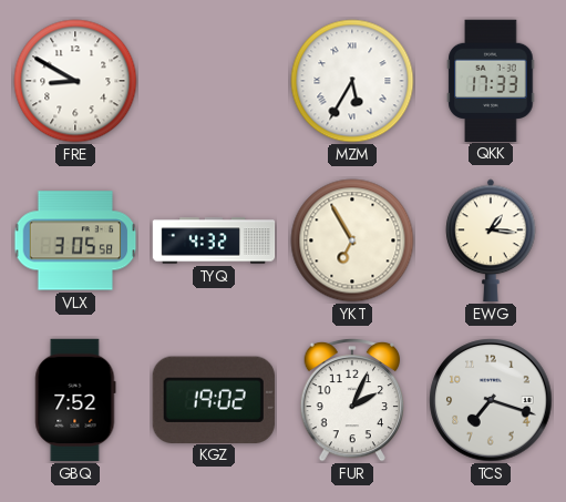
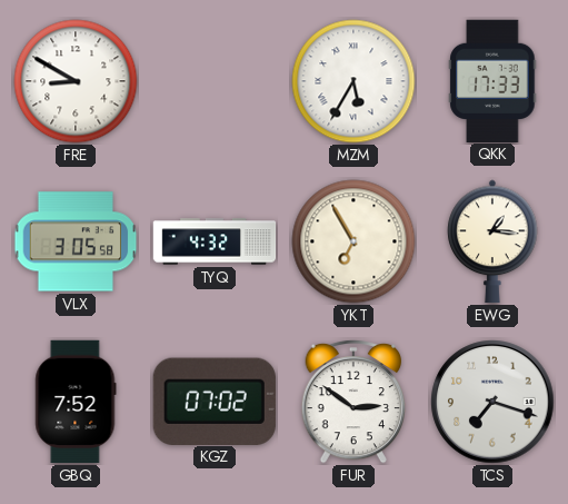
KGZ: 19:02 -> 07:02
FUR: 2:04 -> 2:51
